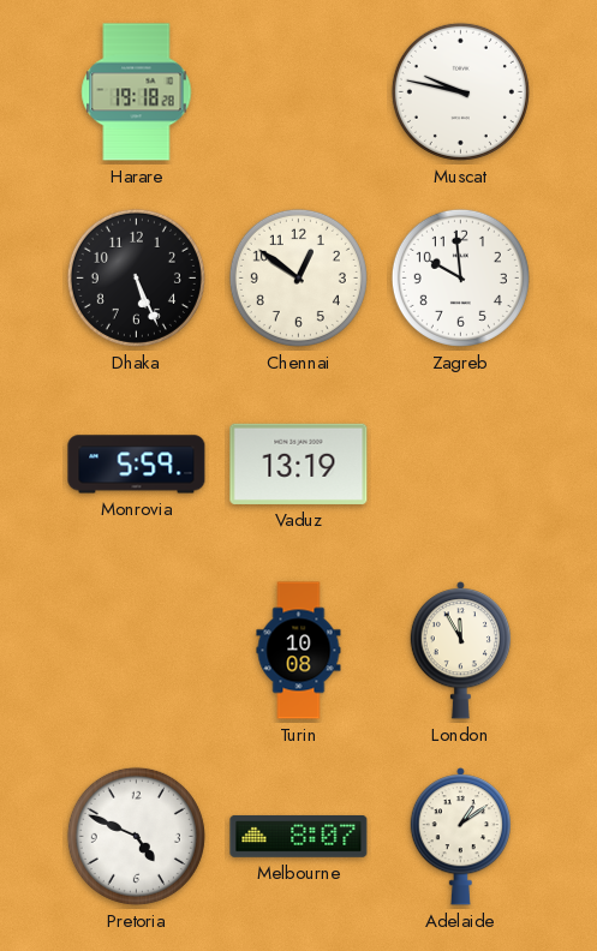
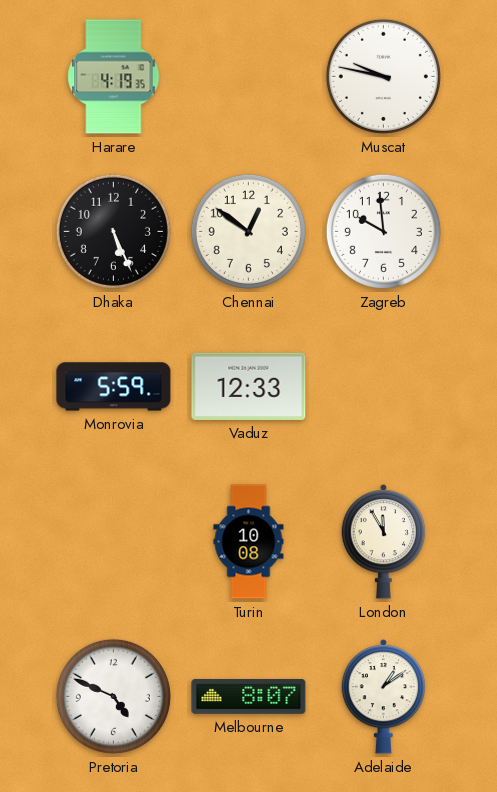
Harare: 19:18 -> 4:19
Vaduz: 13:19 -> 12:33
